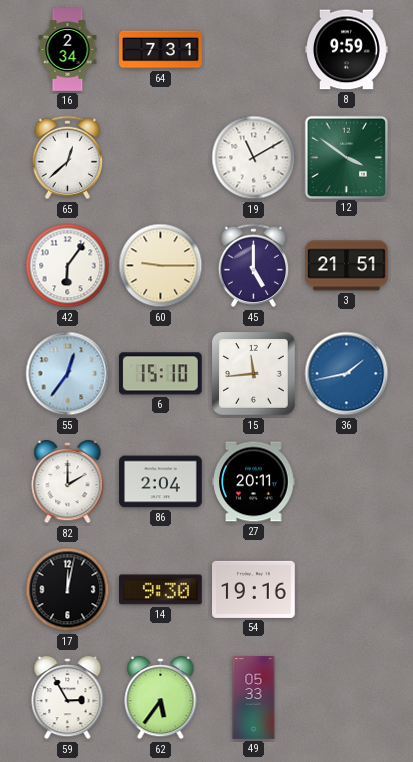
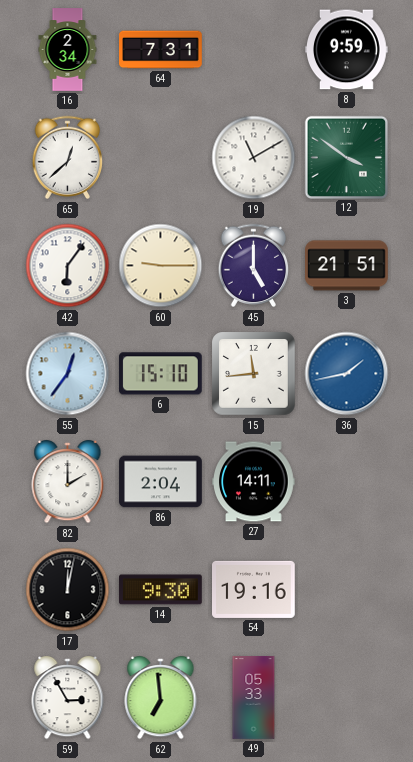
27: 20:11 -> 14:11
62: 5:36 -> 6:59
